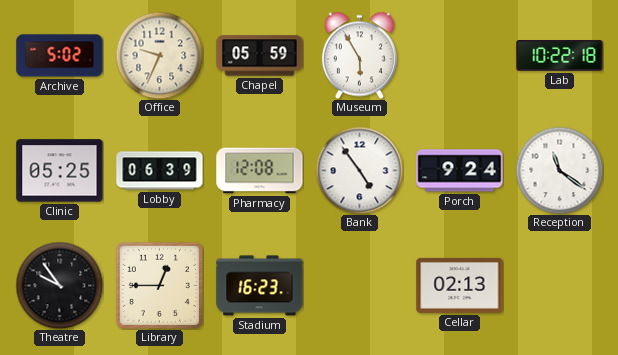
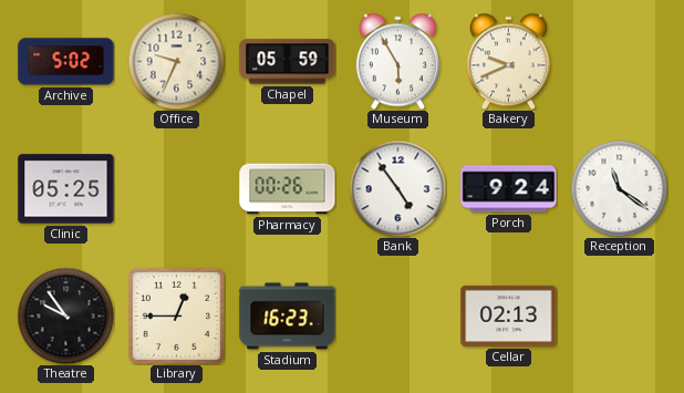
Bakery: none -> 9:41
Lab: 10:22 -> none
Lobby: 06:39 -> none
Pharmacy: 12:08 -> 00:26
